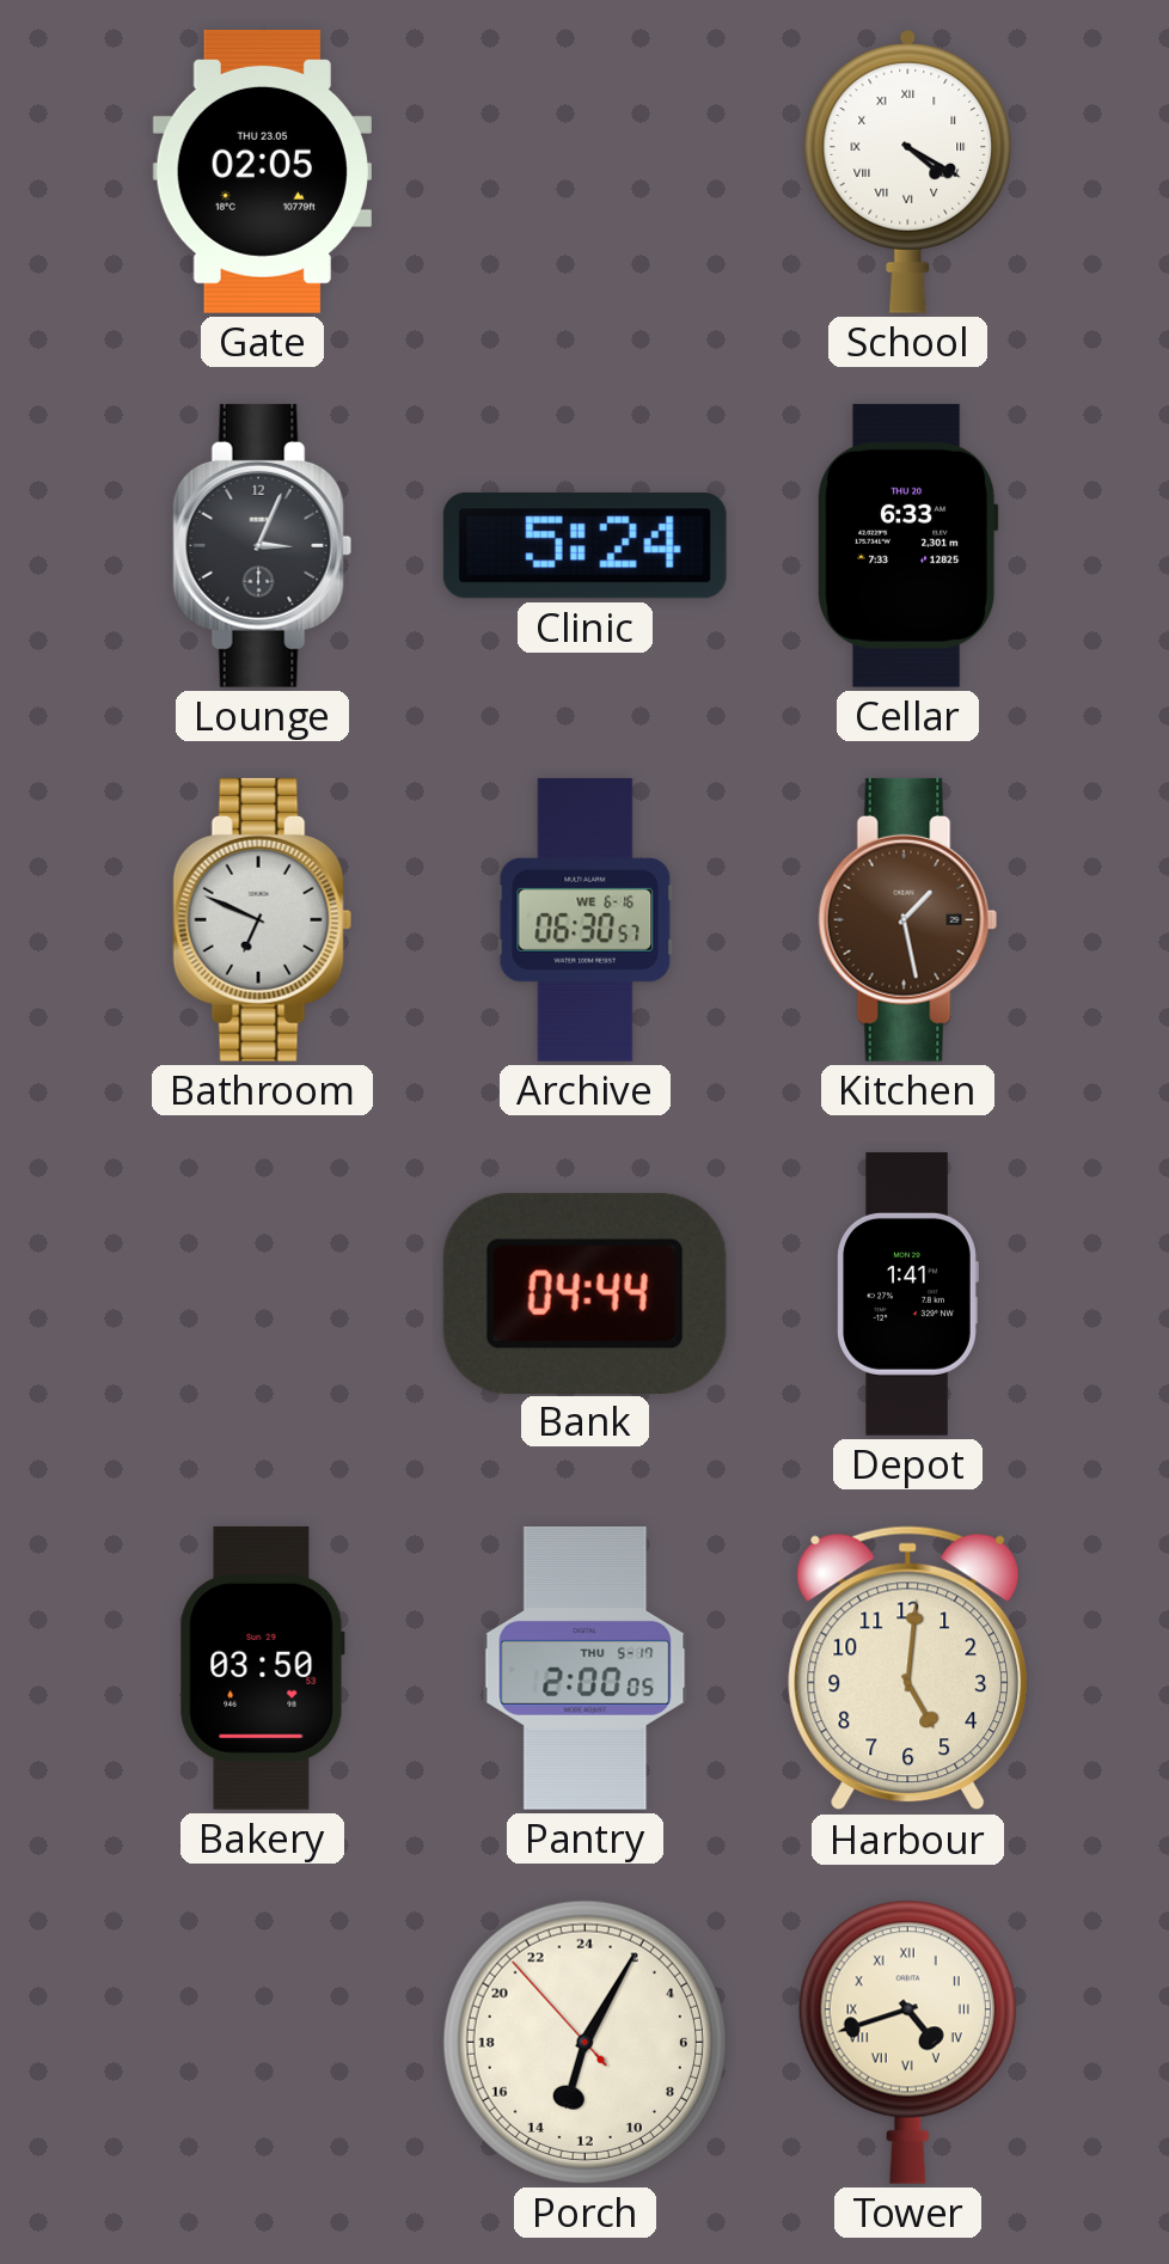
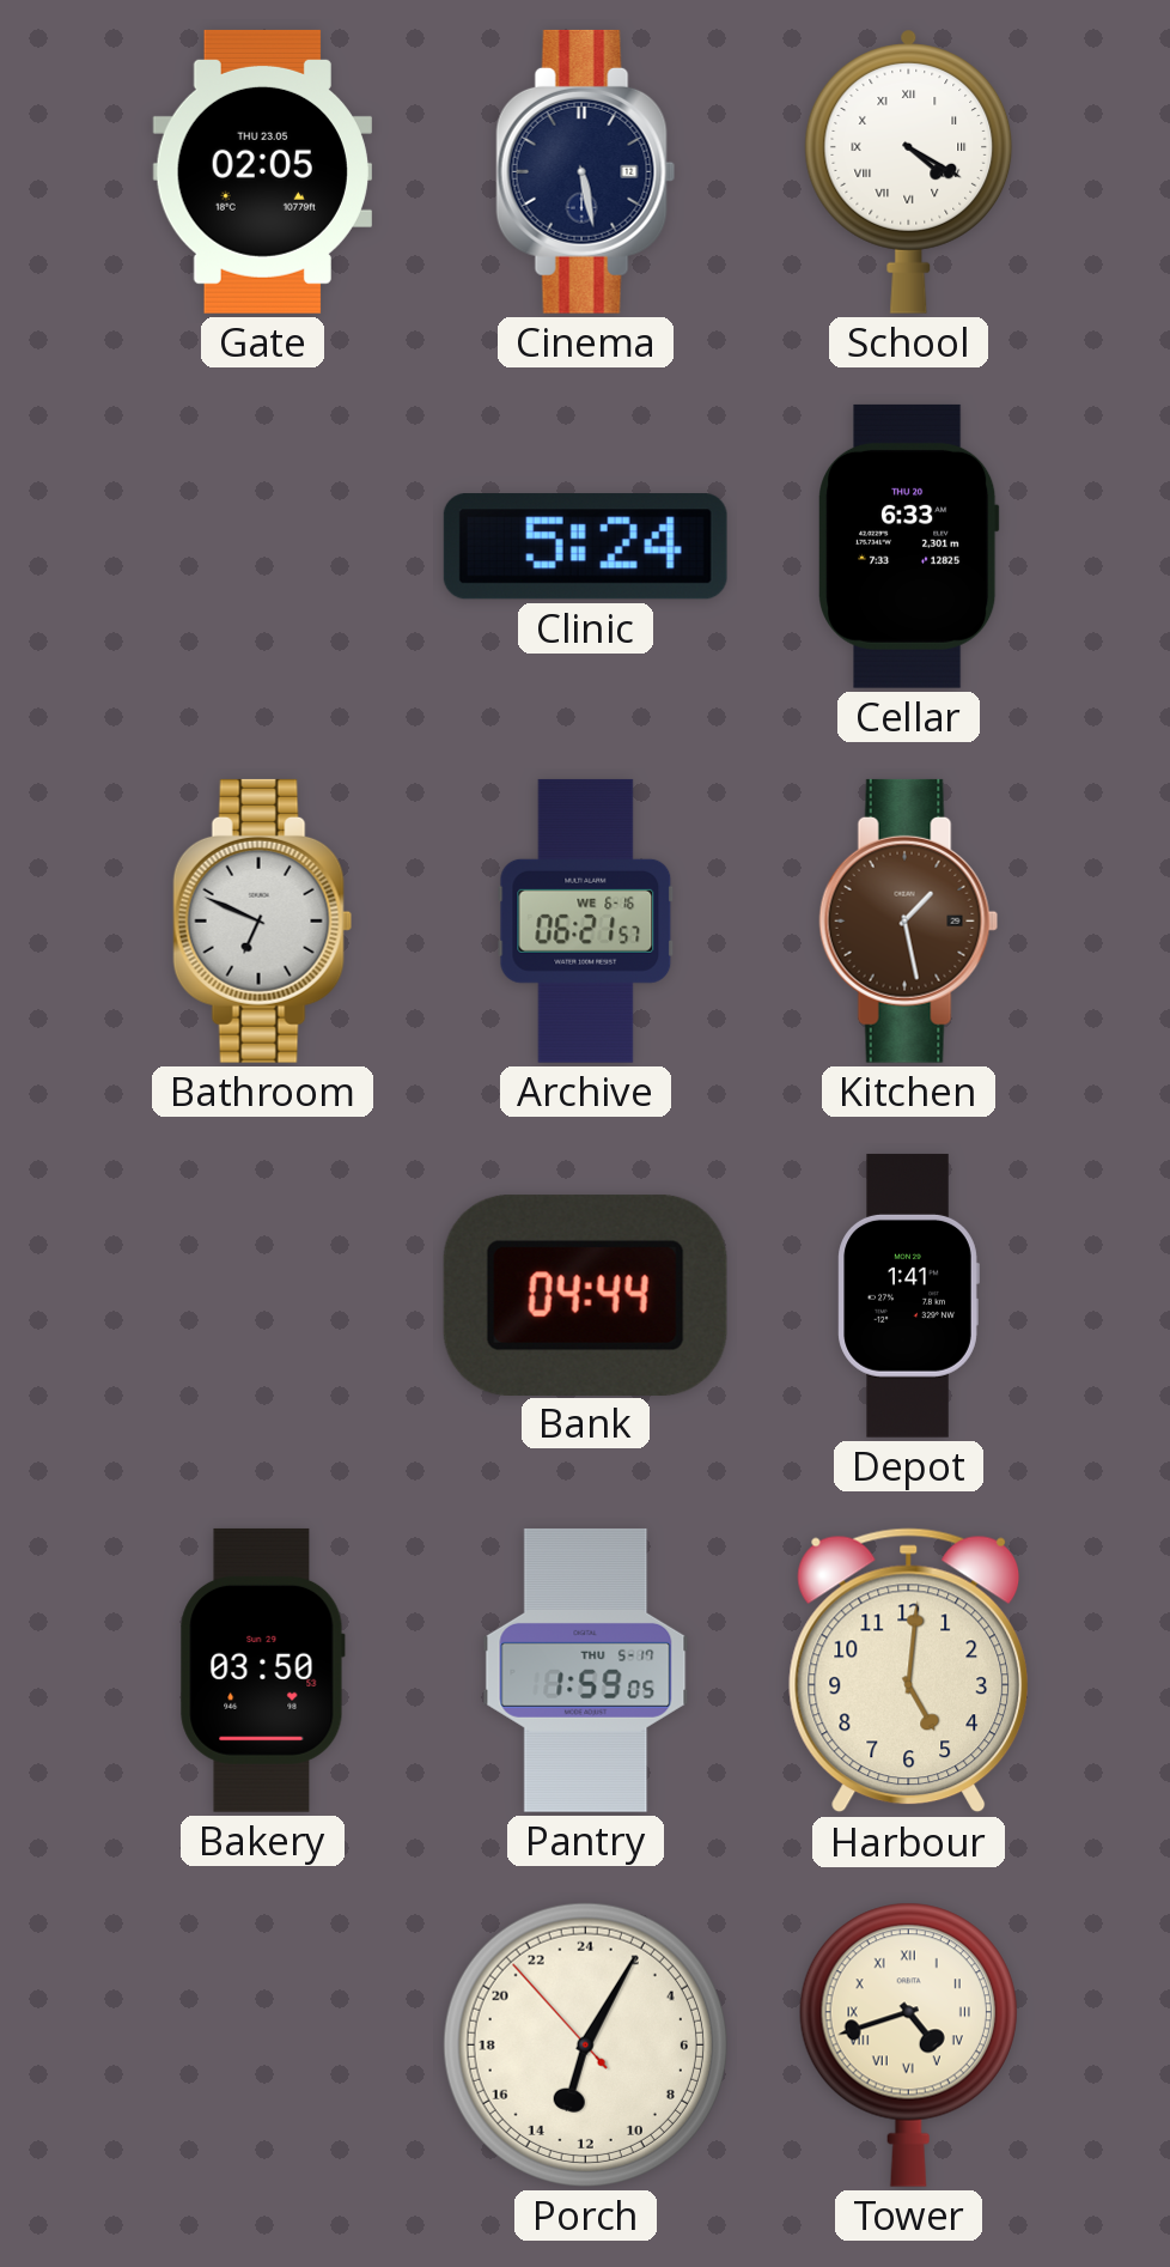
Cinema: none -> 5:28
Lounge: 3:04 -> none
Archive: 06:30 -> 06:21
Pantry: 2:00 -> 1:59
